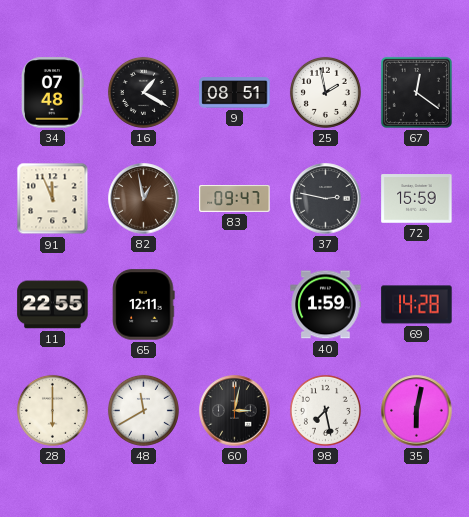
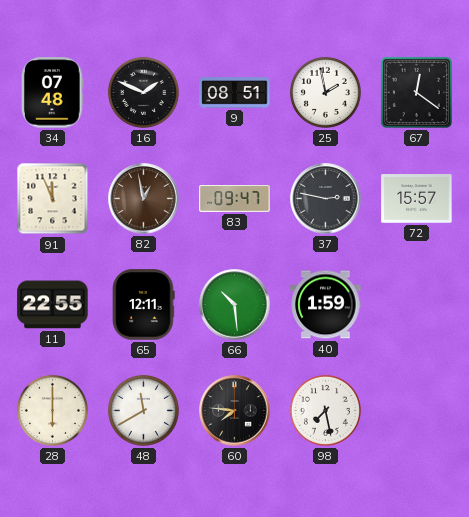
16: 1:20 -> 1:49
72: 15:59 -> 15:57
66: none -> 10:29
69: 14:28 -> none
60: 3:02 -> 7:46
35: 6:02 -> none
